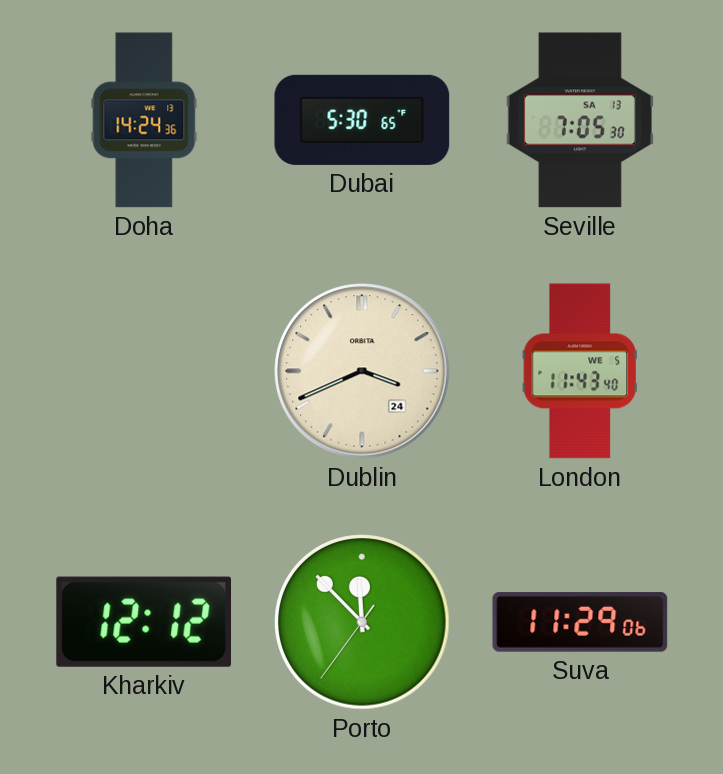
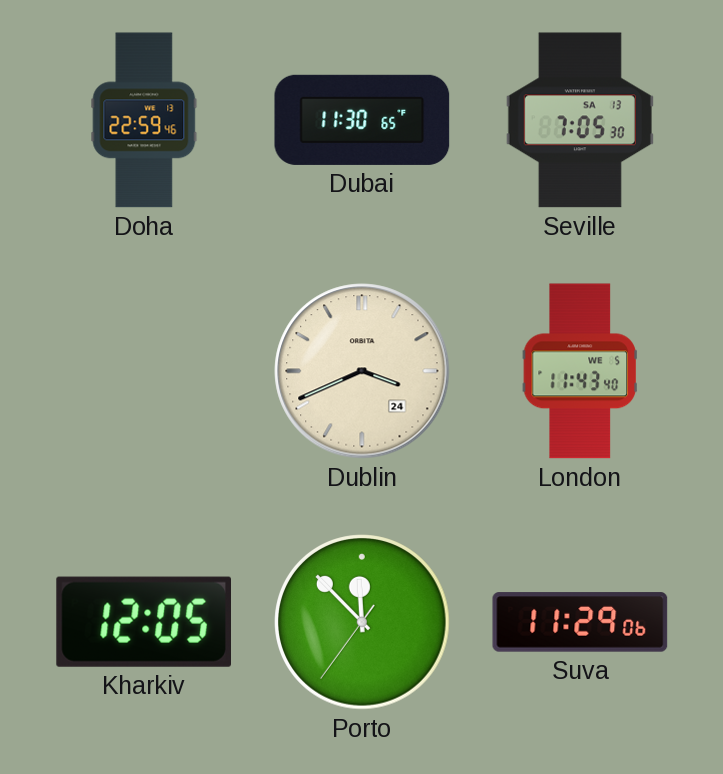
Doha: 14:24 -> 22:59
Dubai: 5:30 -> 11:30
Kharkiv: 12:12 -> 12:05
